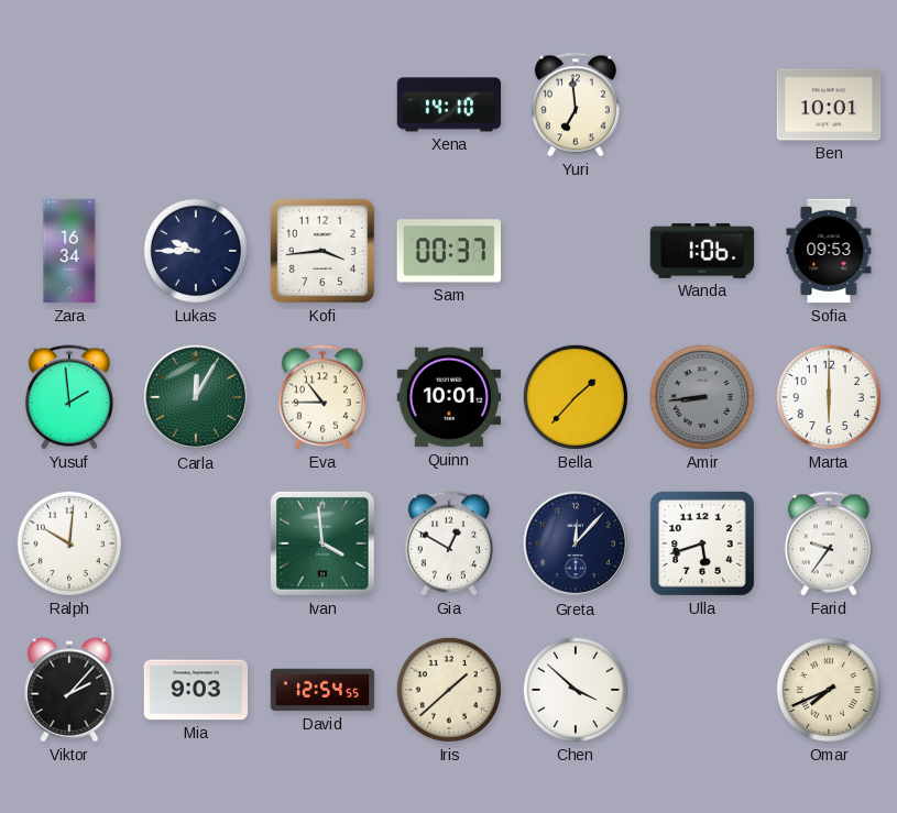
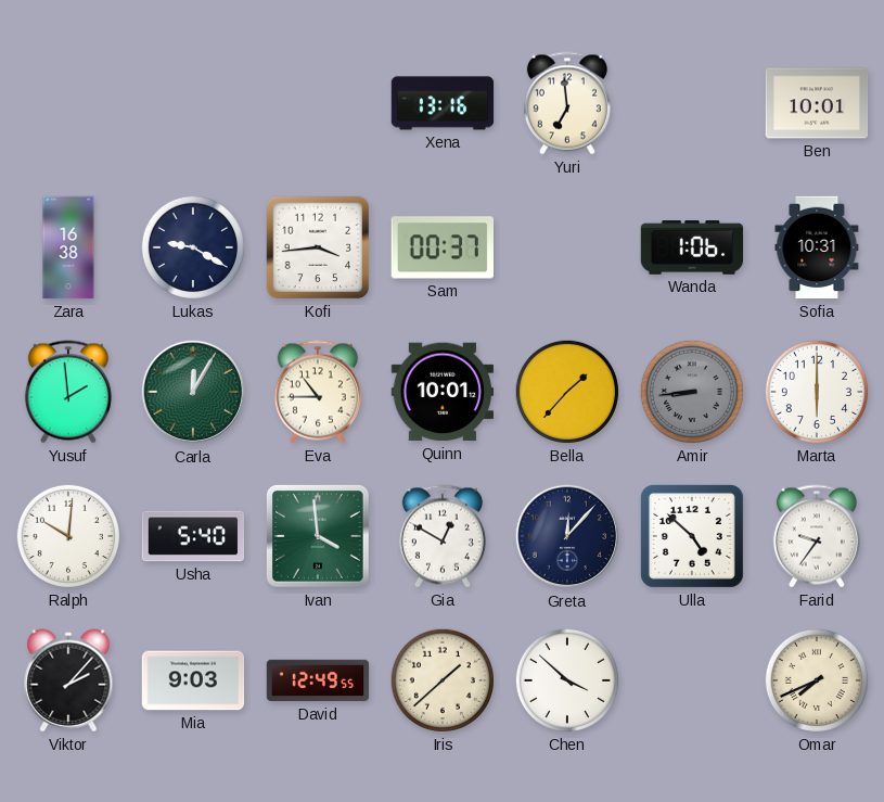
Xena: 14:10 -> 13:16
Zara: 16:34 -> 16:38
Lukas: 9:45 -> 9:20
Sofia: 09:53 -> 10:31
Usha: none -> 5:40
Ulla: 5:42 -> 4:52
David: 12:54 -> 12:49
